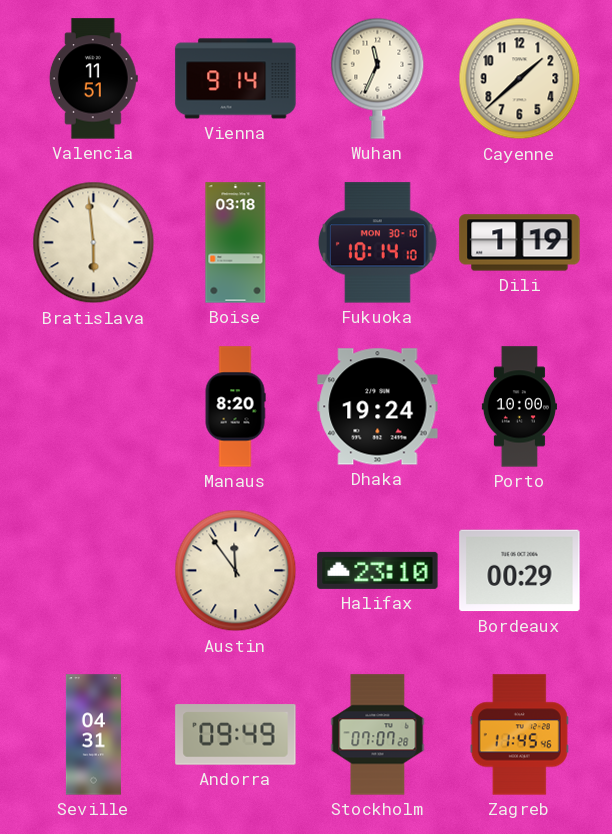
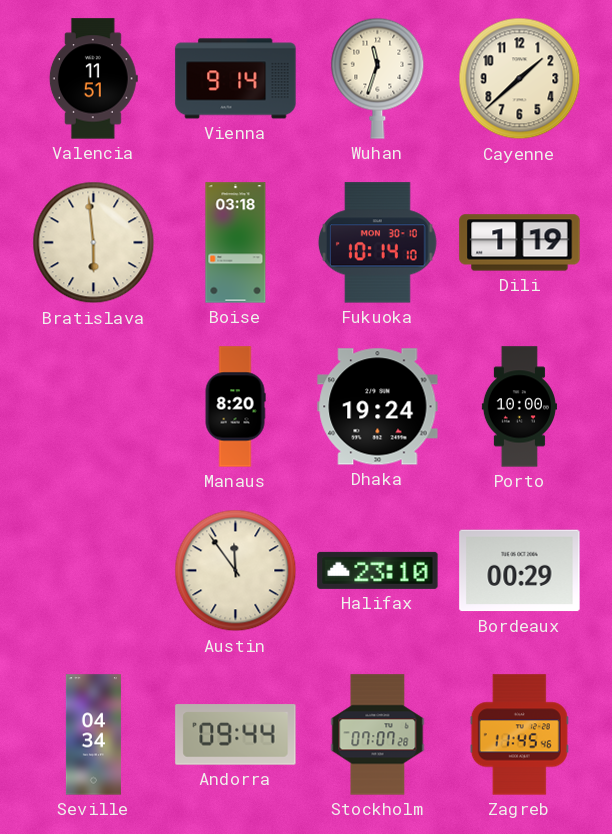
Wuhan: 11:34 -> 11:33
Seville: 04:31 -> 04:34
Andorra: 09:49 -> 09:44
